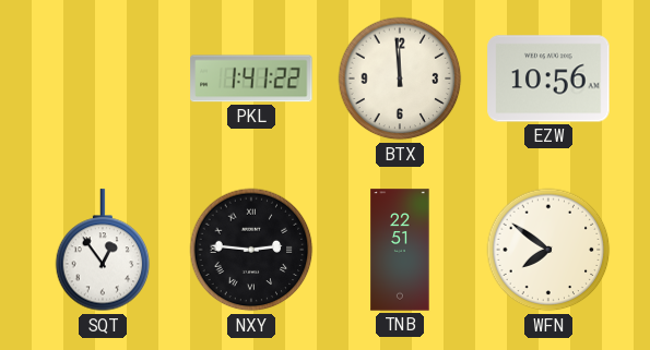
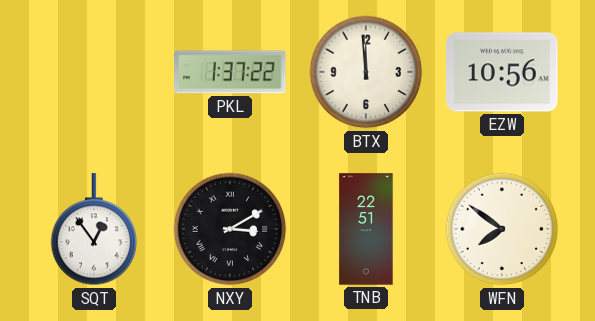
PKL: 1:41 -> 1:37
NXY: 2:46 -> 3:10
